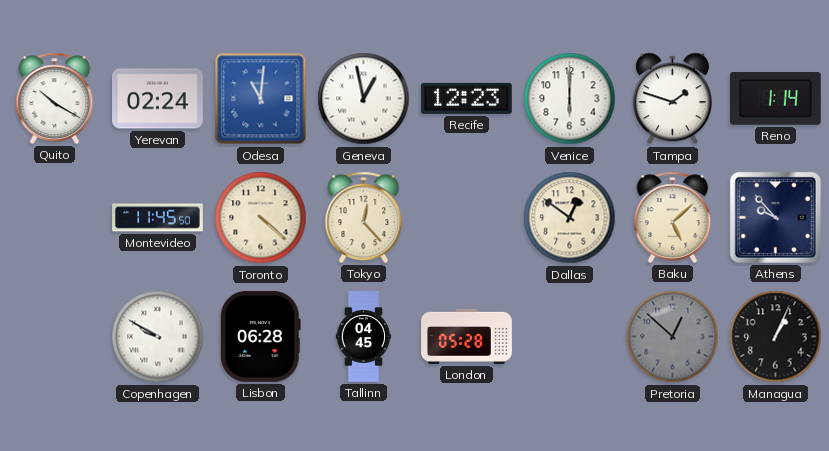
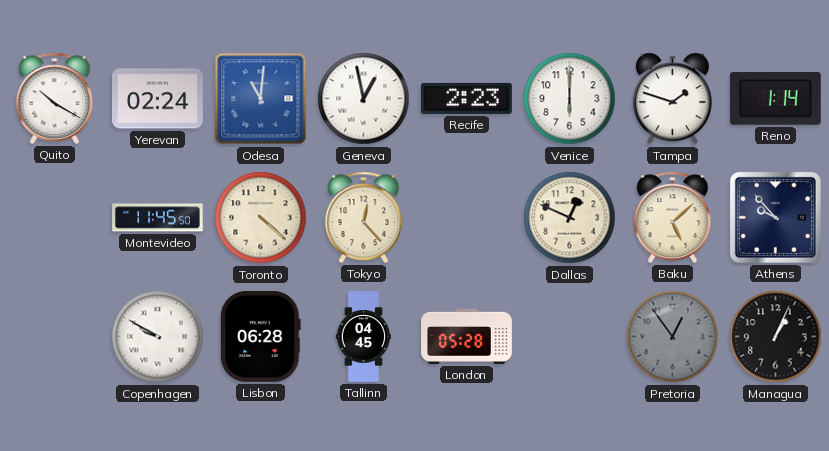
Recife: 12:23 -> 2:23
Dallas: 12:51 -> 12:49
Pretoria: 12:52 -> 12:54
